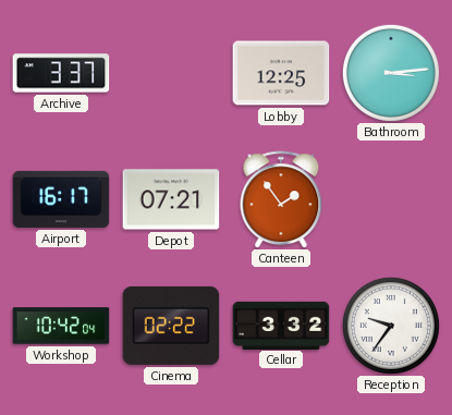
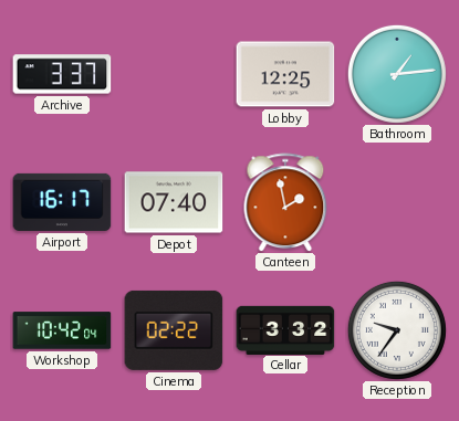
Bathroom: 3:14 -> 1:14
Depot: 07:21 -> 07:40
Canteen: 1:54 -> 1:58
